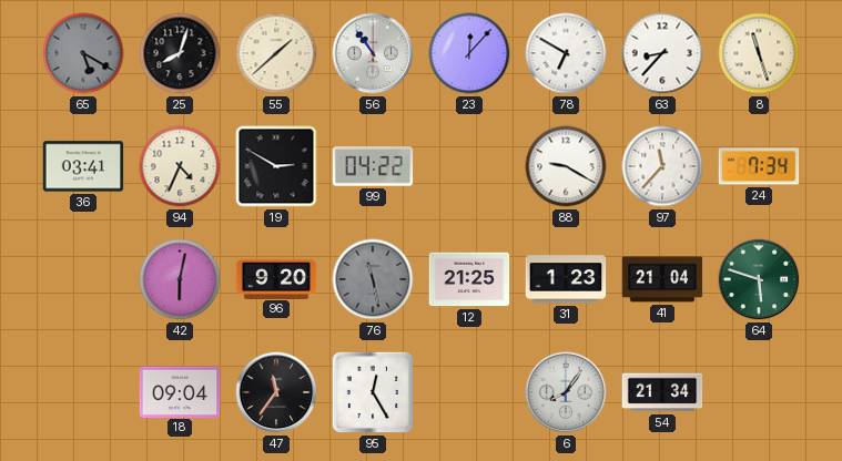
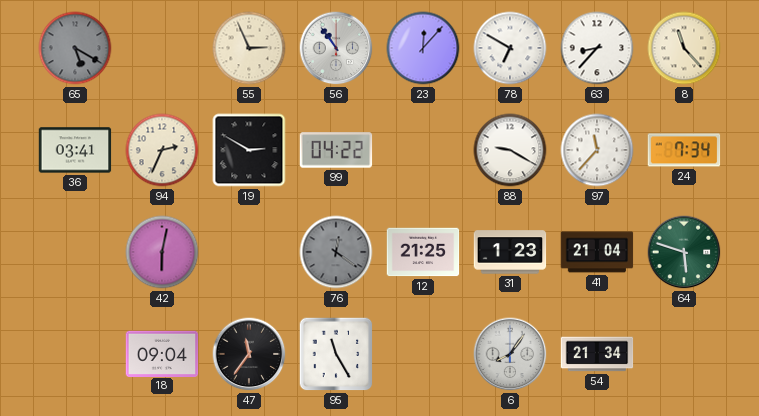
25: 8:03 -> none
55: 1:38 -> 2:56
8: 11:27 -> 11:23
94: 4:34 -> 2:34
96: 9:20 -> none
76: 11:28 -> 12:21
95: 12:25 -> 11:25
